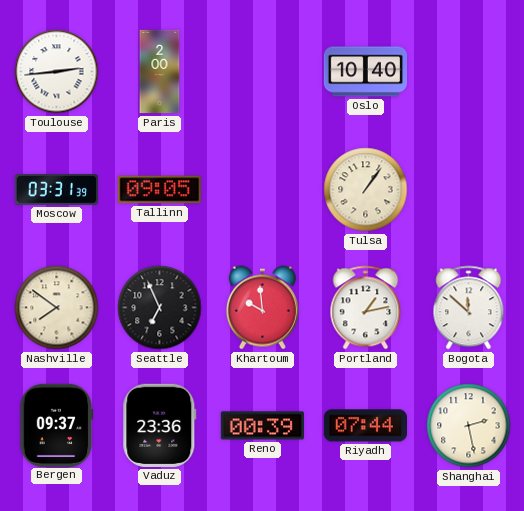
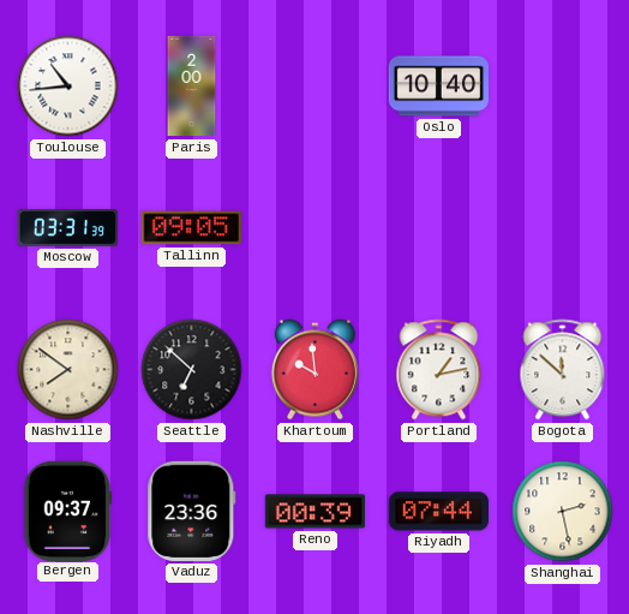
Toulouse: 2:44 -> 10:44
Tulsa: 1:06 -> none
Seattle: 6:56 -> 6:52
